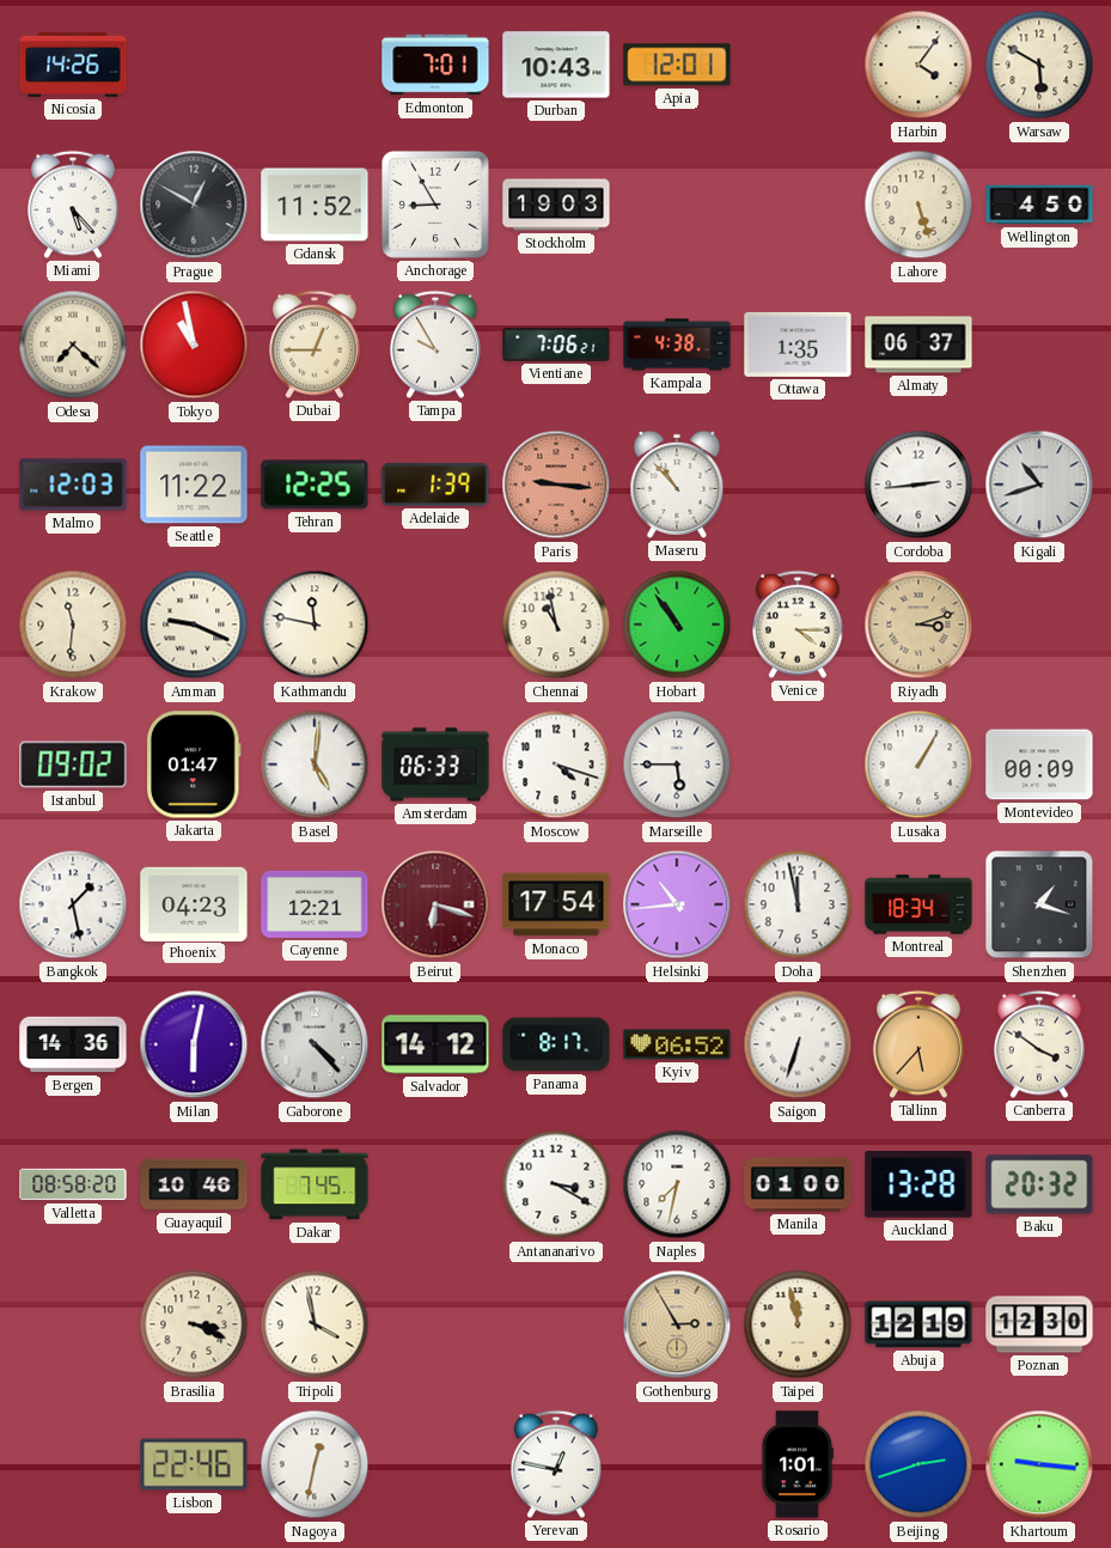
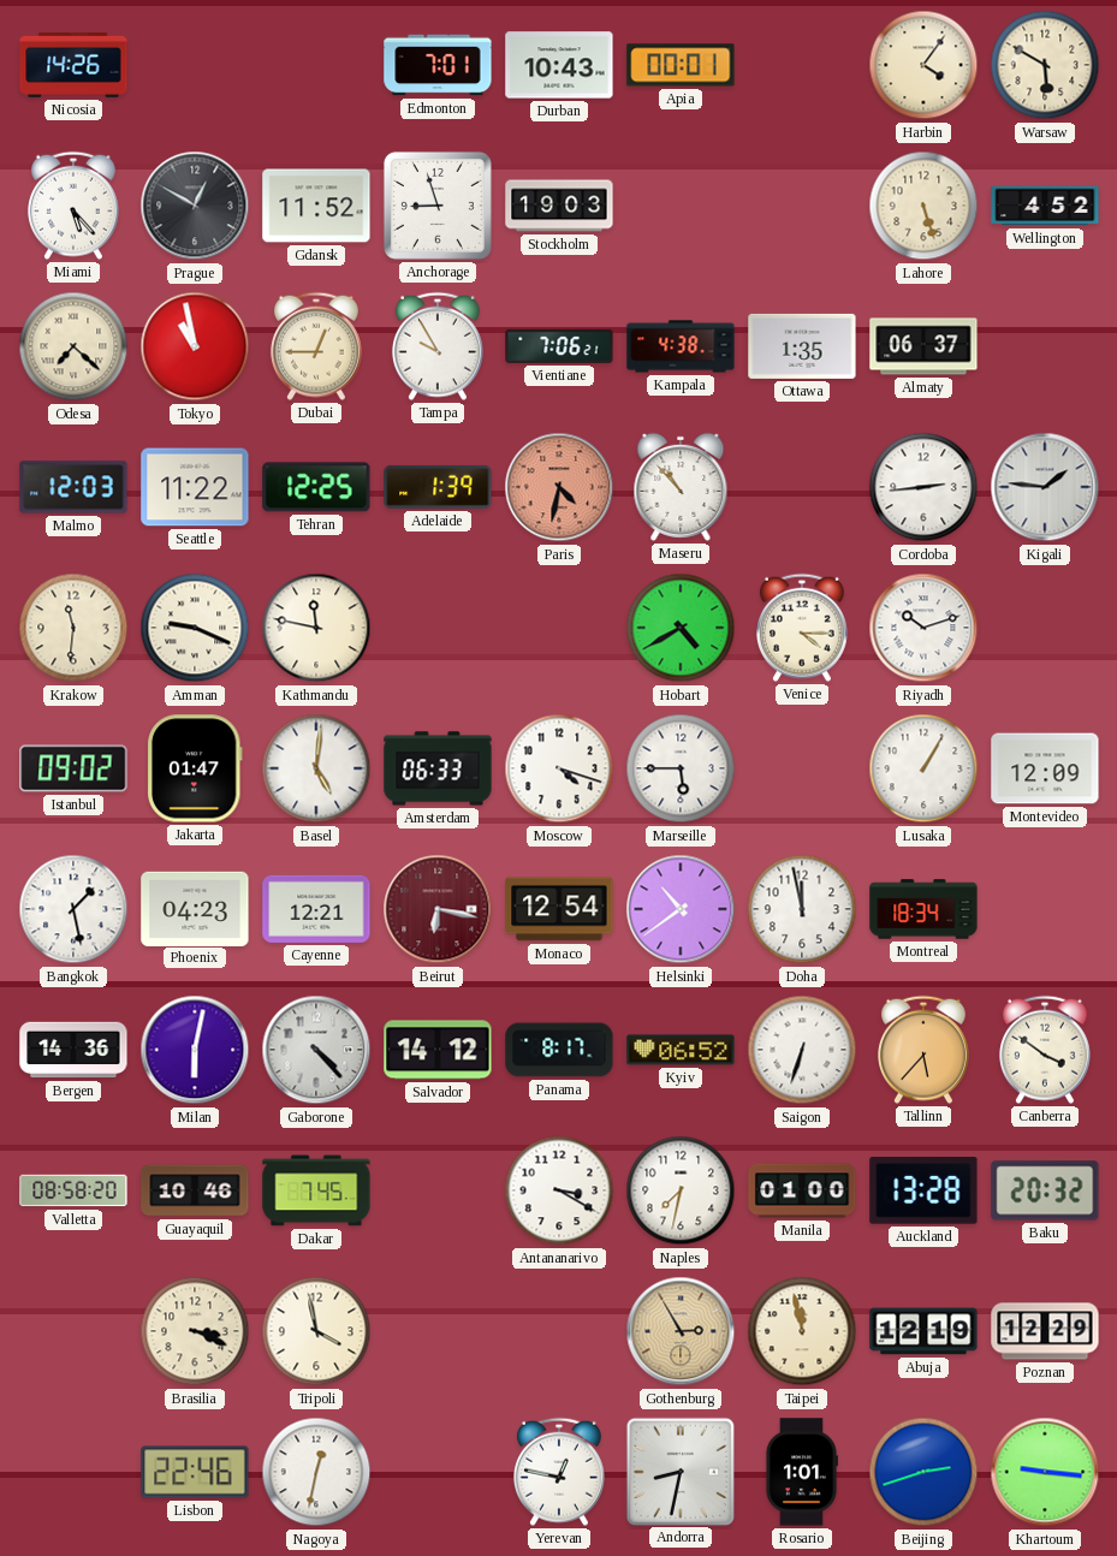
Apia: 12:01 -> 00:01
Anchorage: 8:55 -> 8:57
Wellington: 4:50 -> 4:52
Paris: 9:16 -> 4:32
Kigali: 10:42 -> 1:46
Chennai: 10:58 -> none
Hobart: 10:54 -> 4:40
Riyadh: 3:12 -> 10:12
Riyadh dial: champagne -> white
Montevideo: 00:09 -> 12:09
Beirut: 6:18 -> 6:17
Monaco: 17:54 -> 12:54
Helsinki: 10:44 -> 10:39
Shenzhen: 1:18 -> none
Poznan: 12:30 -> 12:29
Andorra: none -> 8:32
